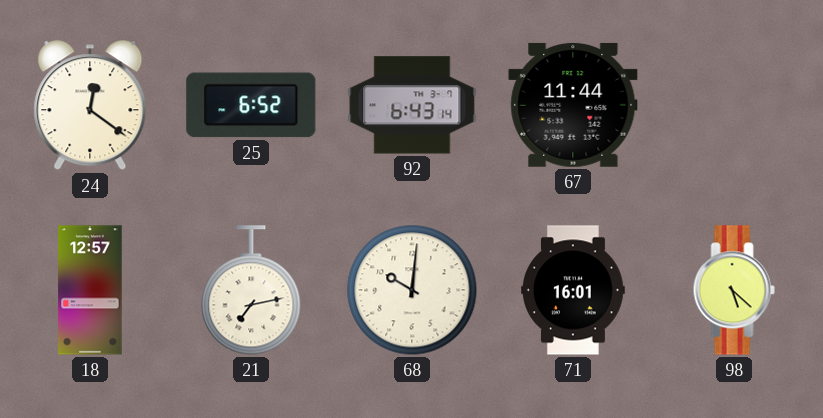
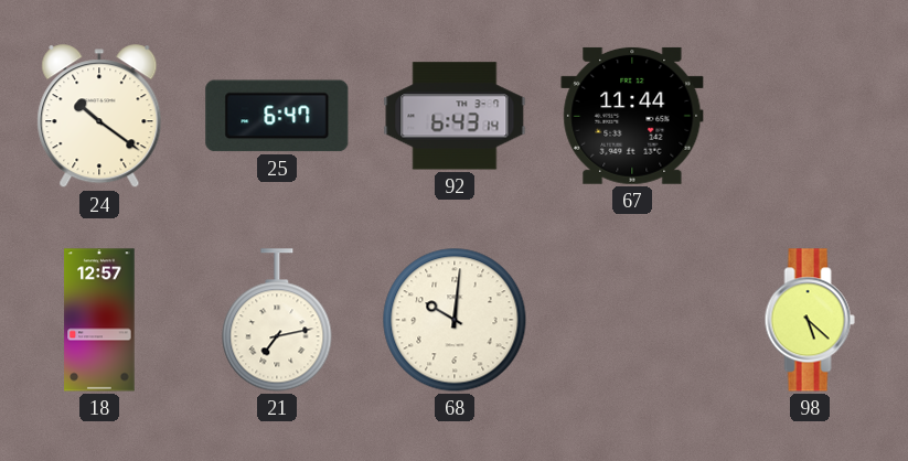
24: 12:21 -> 10:21
25: 6:52 -> 6:47
71: 16:01 -> none
